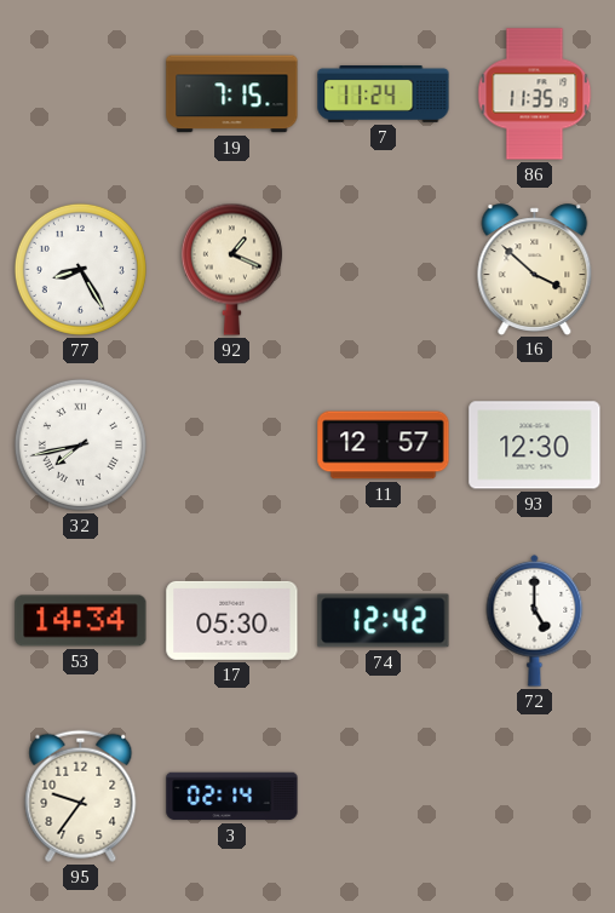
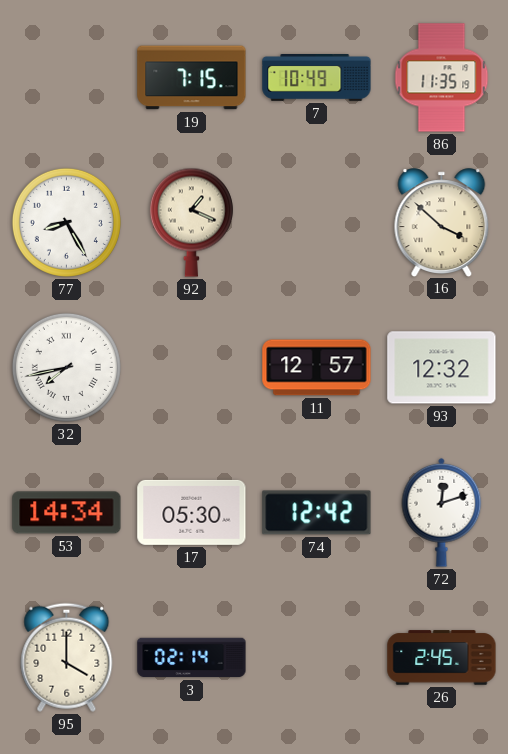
7: 11:24 -> 10:49
93: 12:30 -> 12:32
72: 5:00 -> 12:12
95: 9:36 -> 4:00
26: none -> 2:45
